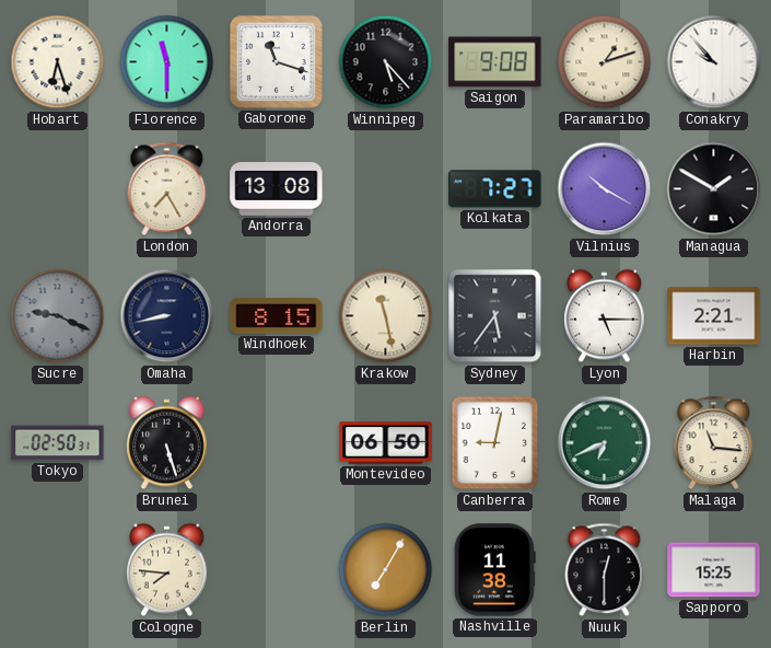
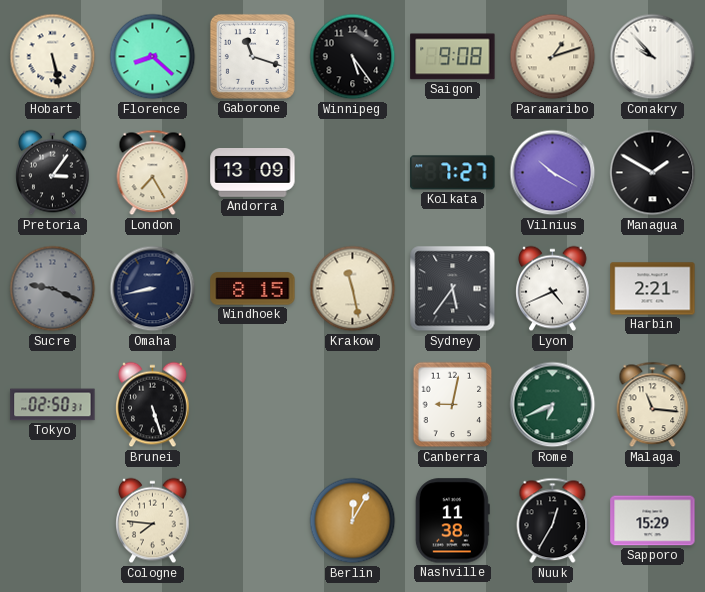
Hobart: 6:27 -> 5:28
Florence: 11:30 -> 8:22
Winnipeg: 5:23 -> 5:24
Pretoria: none -> 3:06
Andorra: 13:08 -> 13:09
Lyon: 5:15 -> 4:41
Montevideo: 06:50 -> none
Berlin: 7:05 -> 12:05
Nuuk: 12:30 -> 12:35
Sapporo: 15:25 -> 15:29
